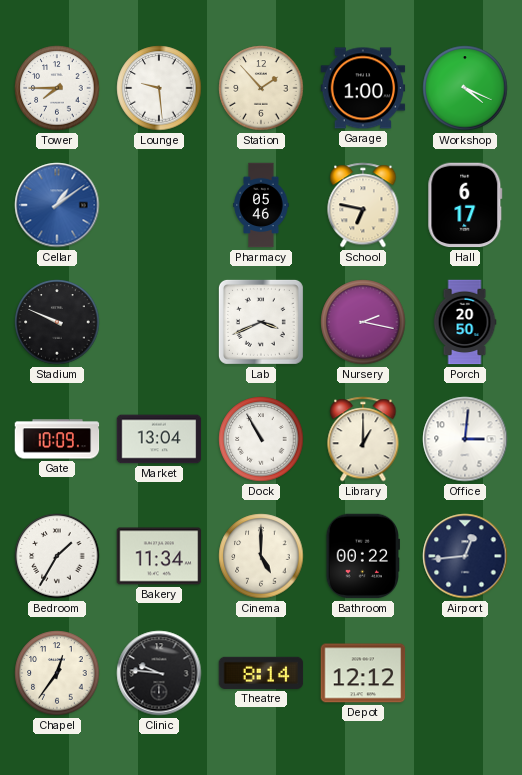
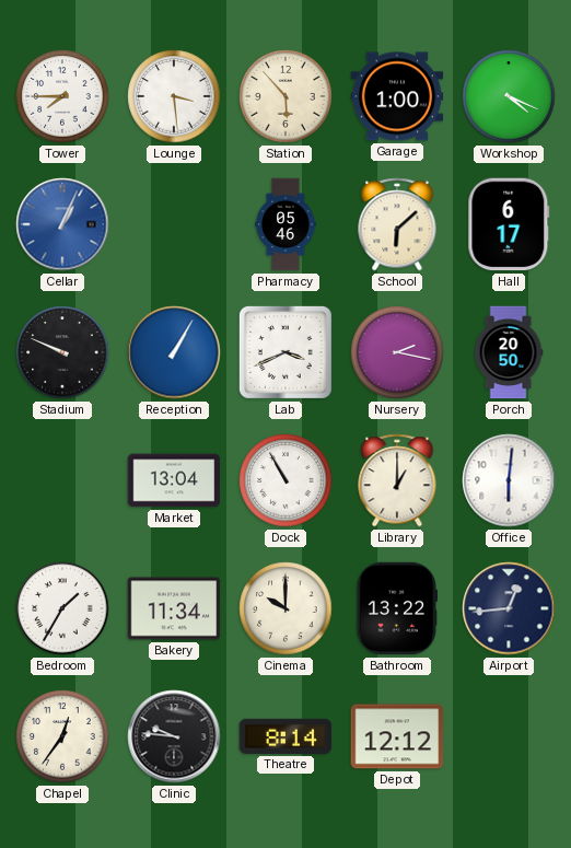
Lounge: 9:29 -> 3:29
Station: 1:53 -> 5:53
Cellar: 1:09 -> 1:04
School: 6:47 -> 6:08
Reception: none -> 1:05
Gate: 10:09 -> none
Office: 3:01 -> 6:01
Cinema: 5:00 -> 10:00
Bathroom: 00:22 -> 13:22
